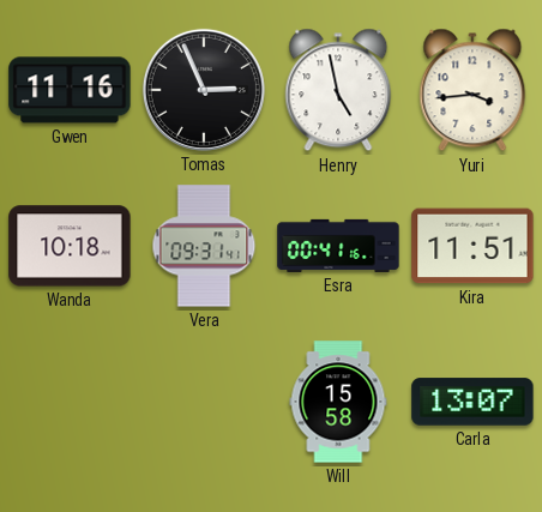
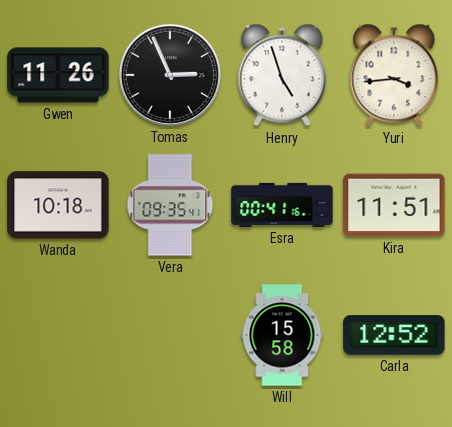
Gwen: 11:16 -> 11:26
Henry: 4:58 -> 4:57
Vera: 09:31 -> 09:35
Carla: 13:07 -> 12:52
